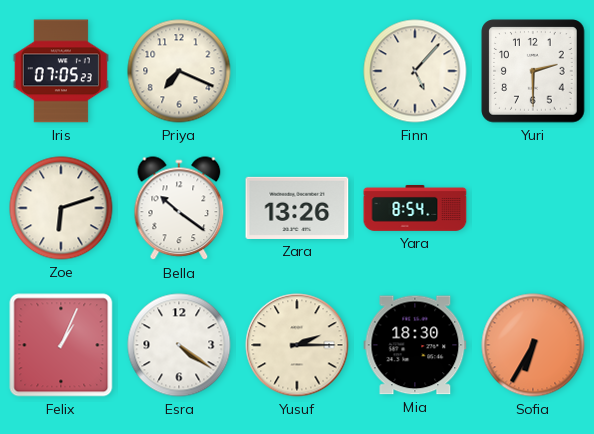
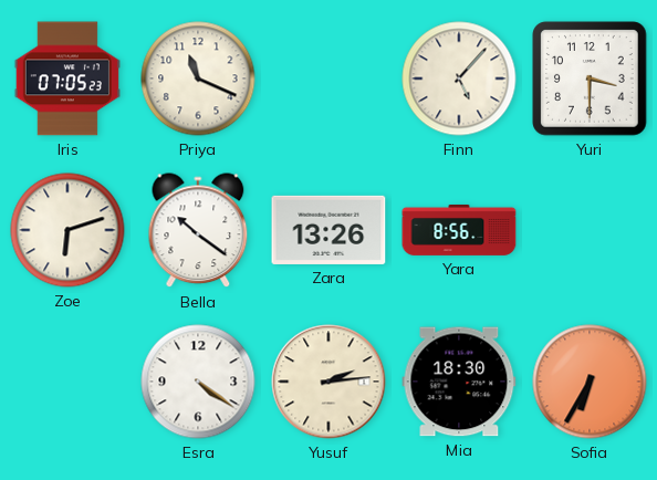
Priya: 7:19 -> 11:19
Yuri: 2:30 -> 3:30
Yara: 8:54 -> 8:56
Felix: 1:04 -> none
Yusuf: 2:15 -> 2:14
